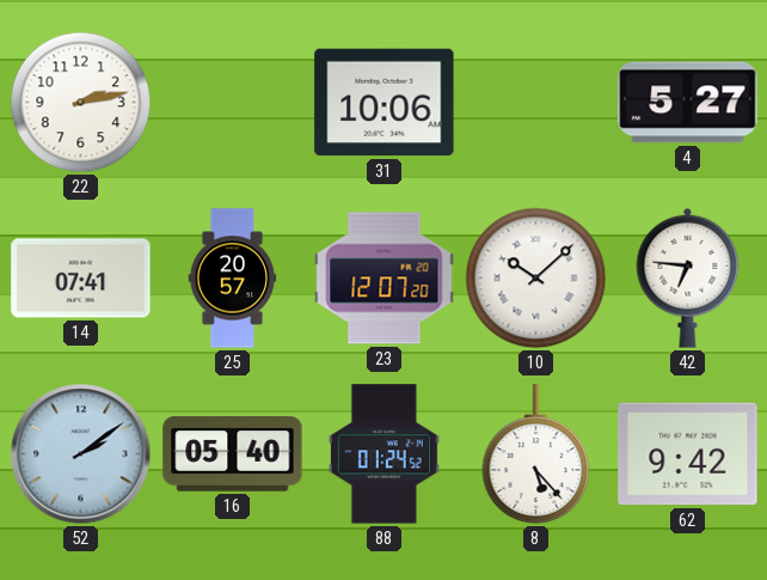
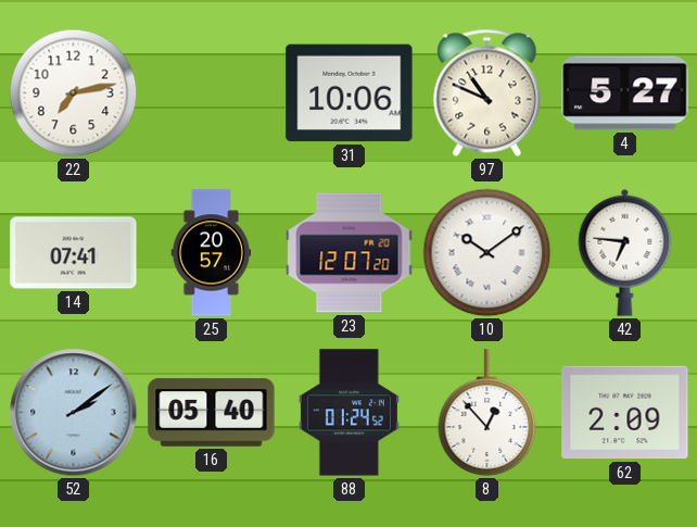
22: 2:13 -> 7:13
97: none -> 10:49
10: 10:08 -> 10:09
8: 5:23 -> 12:53
62: 9:42 -> 2:09
